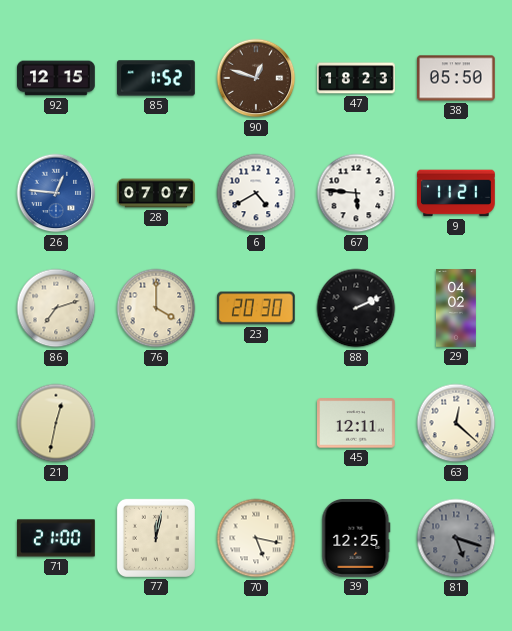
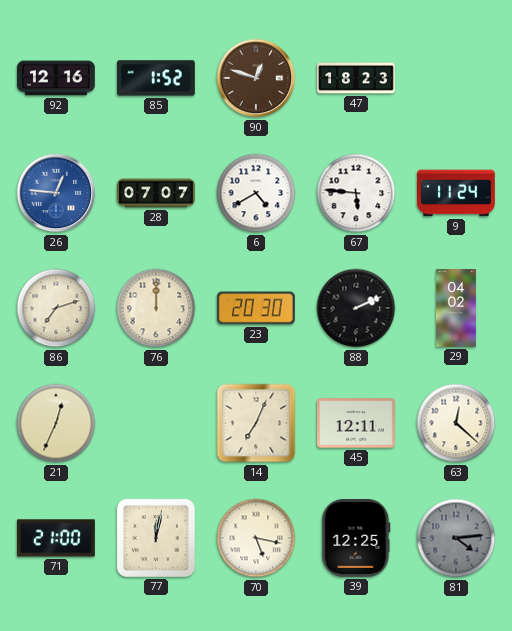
92: 12:15 -> 12:16
38: 05:50 -> none
9: 11:21 -> 11:24
76: 4:00 -> 12:00
21: 12:32 -> 12:34
14: none -> 7:04
81: 5:18 -> 4:14
